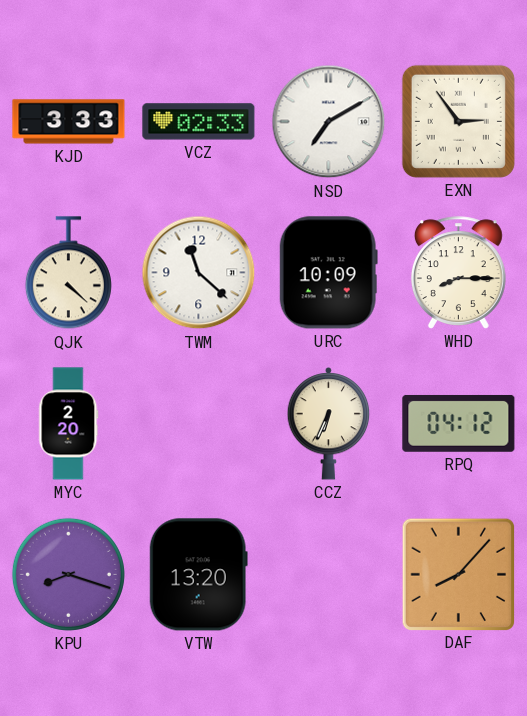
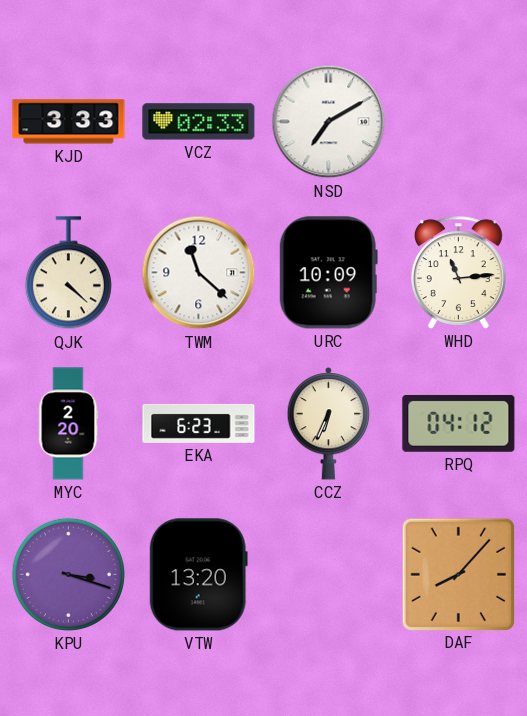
EXN: 2:54 -> none
WHD: 8:15 -> 11:14
EKA: none -> 6:23
KPU: 8:18 -> 3:18
